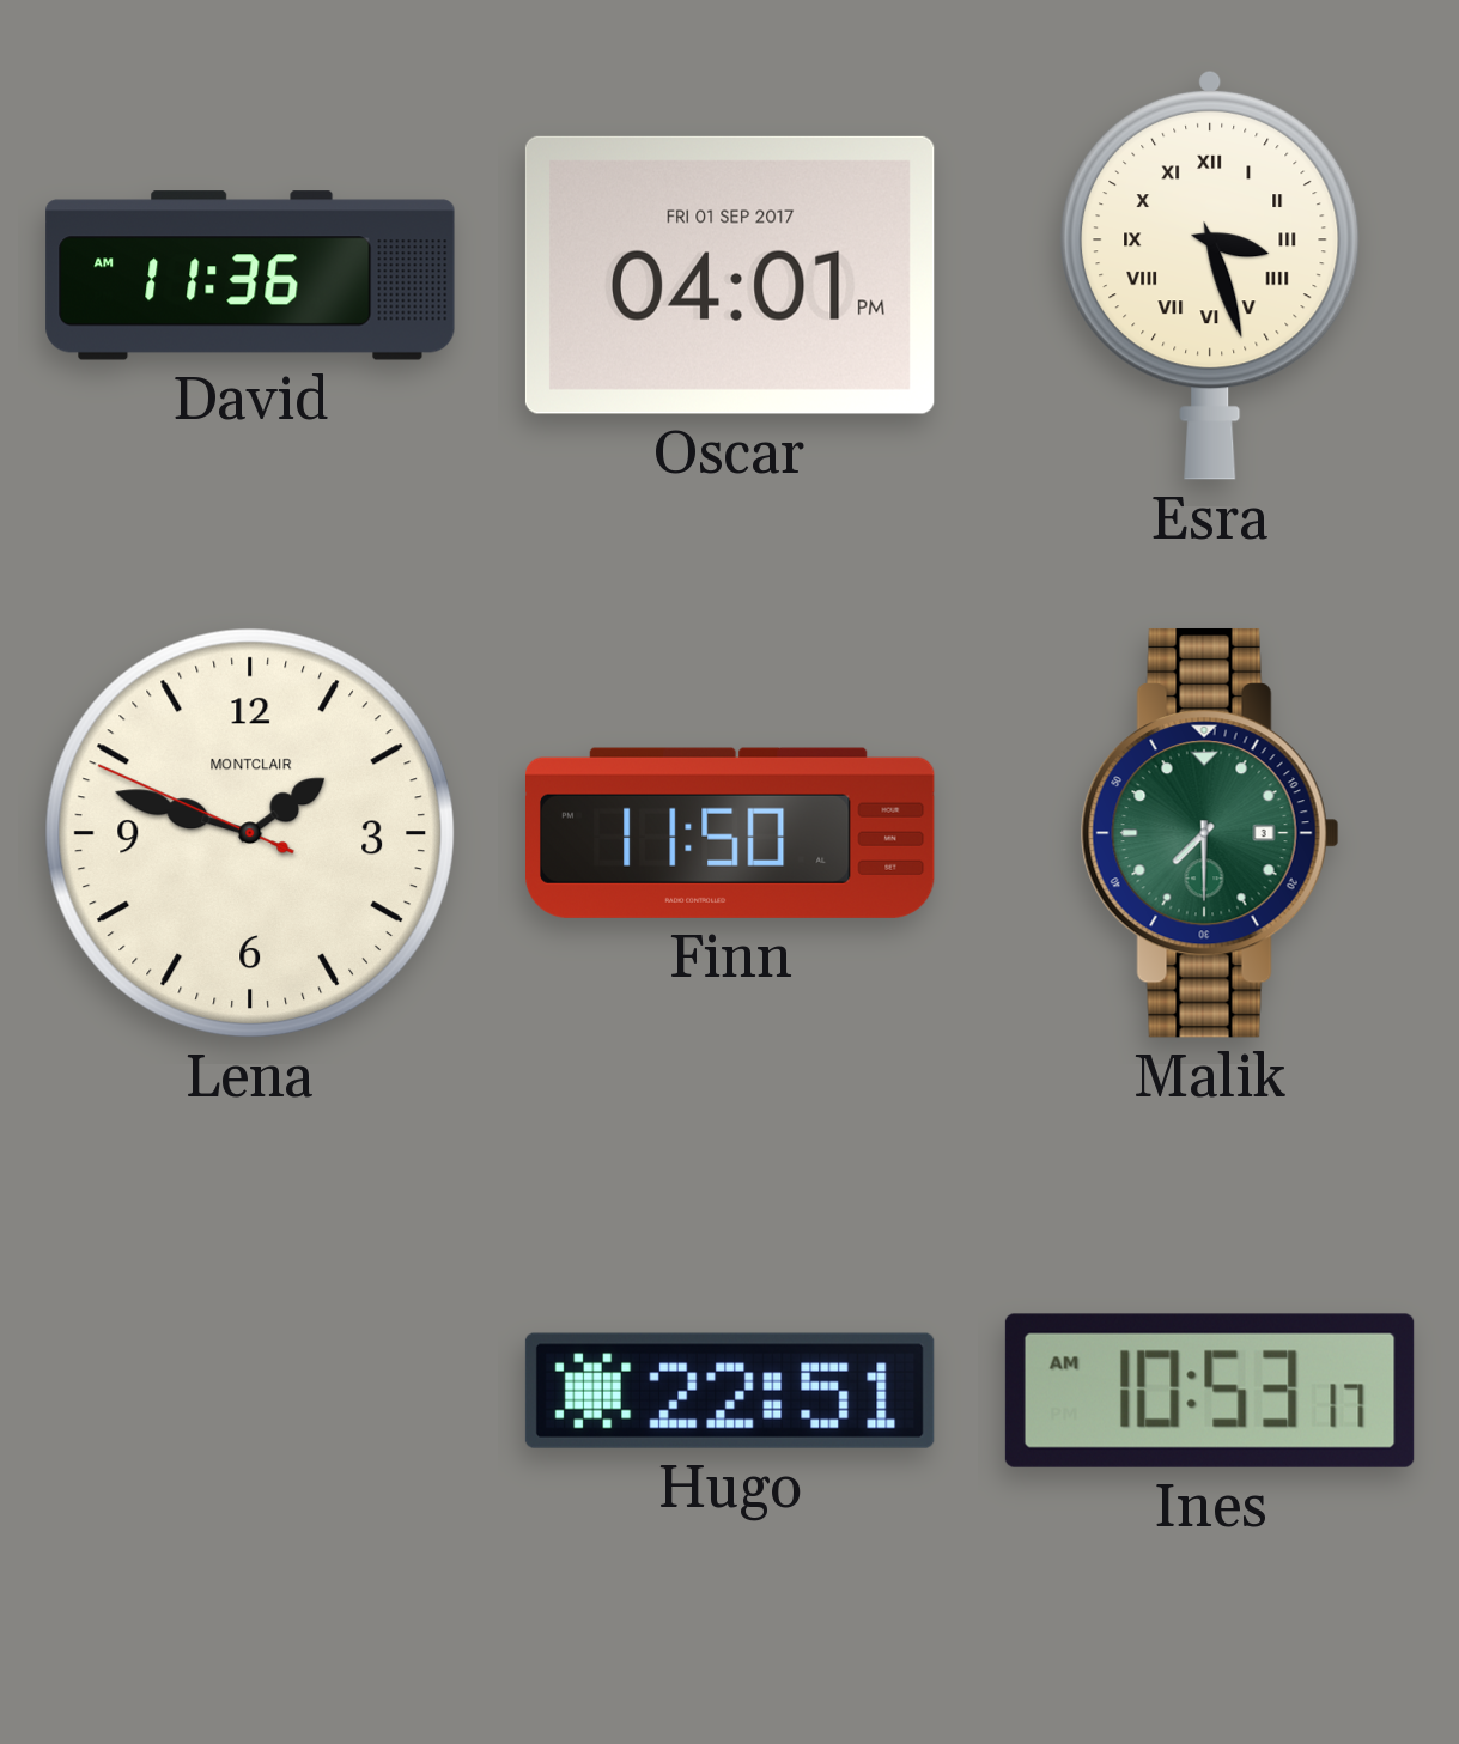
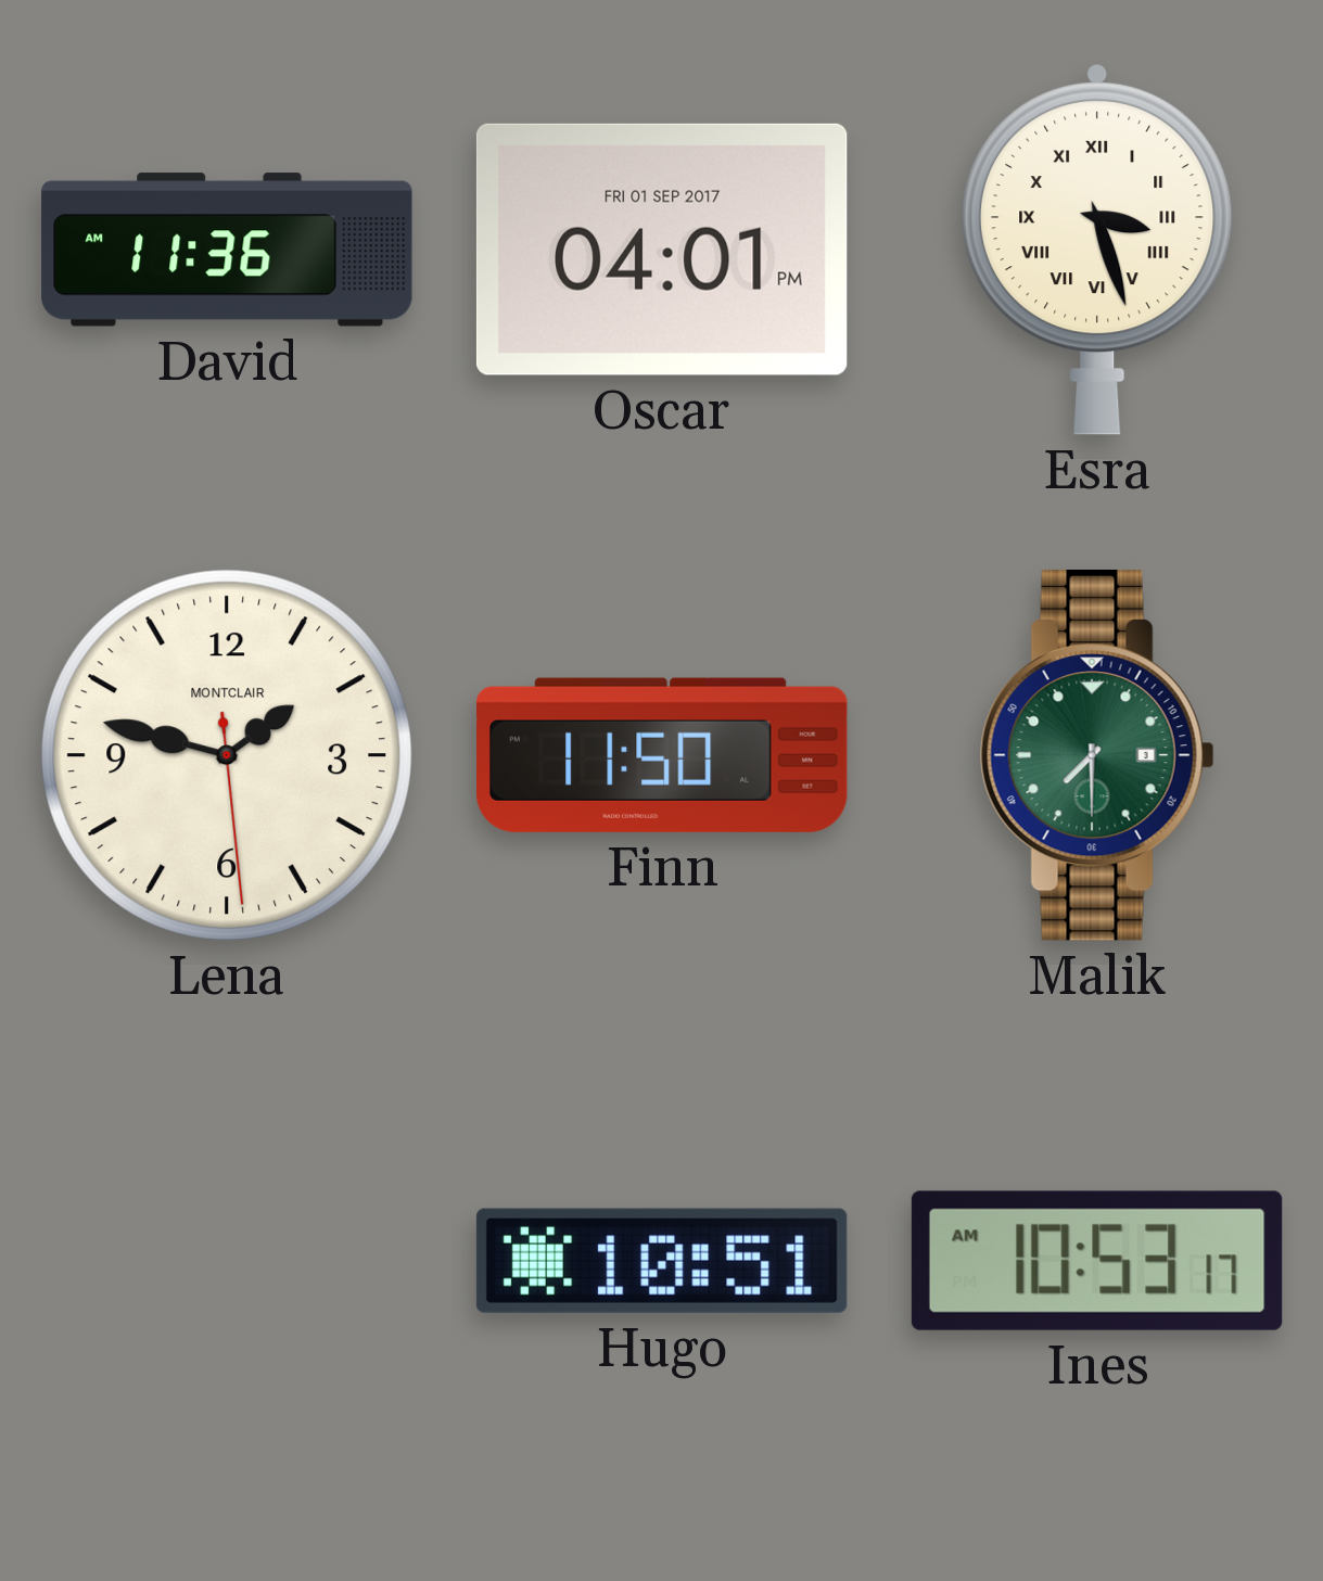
Lena: 1:47:49 -> 1:47:29
Hugo: 22:51 -> 10:51
